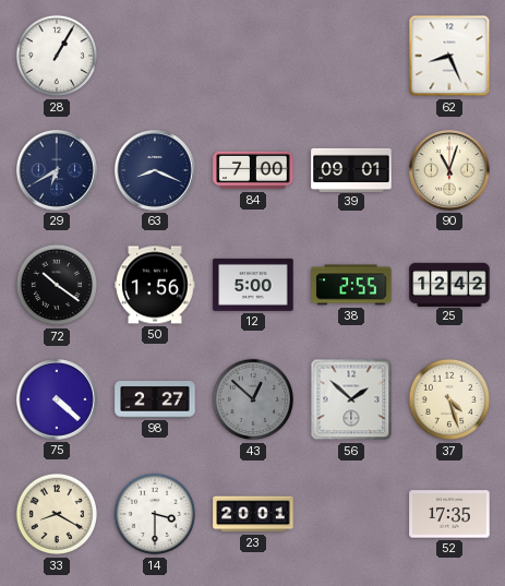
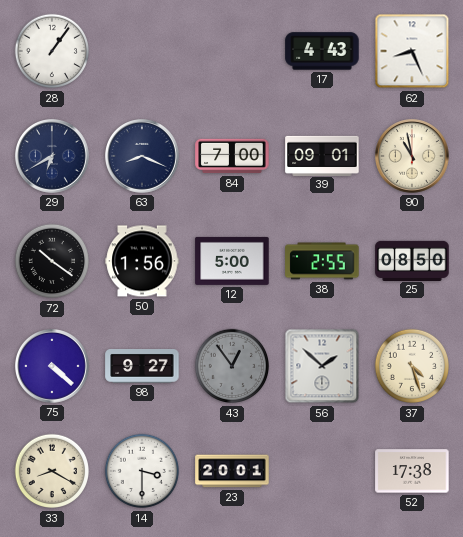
28: 1:05 -> 1:06
17: none -> 4:43
90: 11:03 -> 10:58
25: 12:42 -> 08:50
98: 2:27 -> 9:27
43: 12:52 -> 12:54
52: 17:35 -> 17:38
